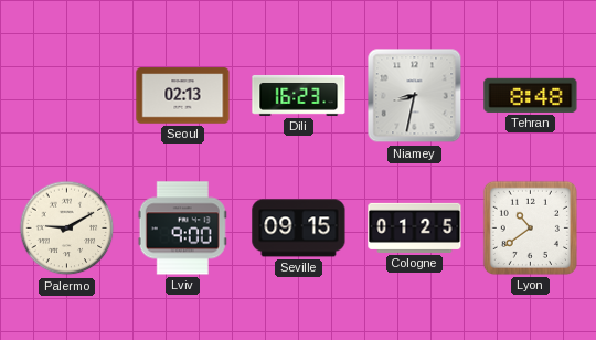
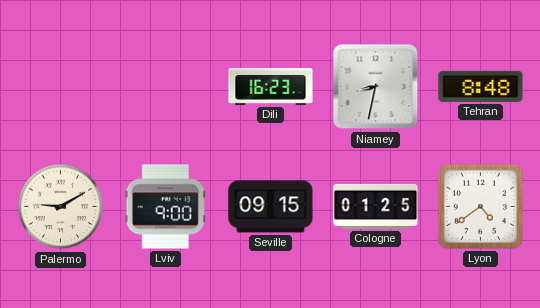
Seoul: 02:13 -> none
Lyon: 10:39 -> 4:39
